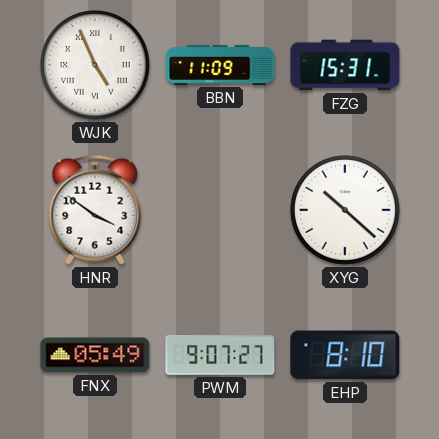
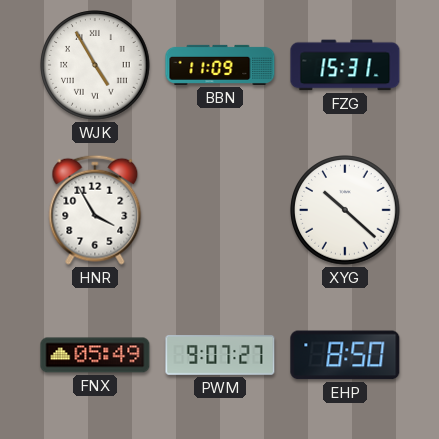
WJK: 4:56 -> 4:55
HNR: 3:51 -> 3:55
EHP: 8:10 -> 8:50
